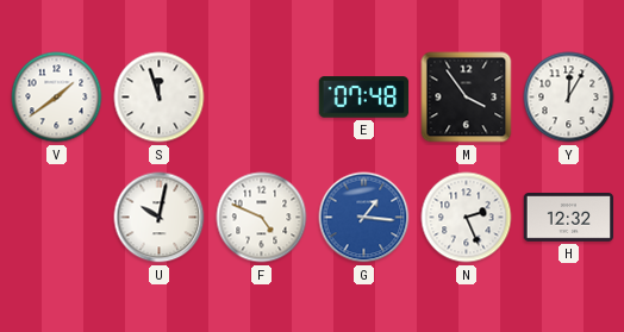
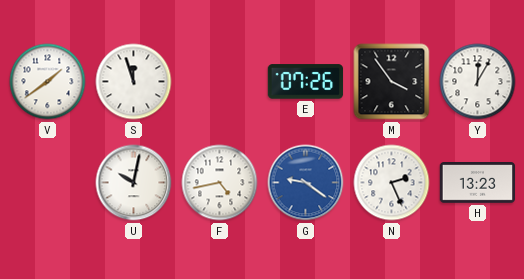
E: 07:48 -> 07:26
F: 4:49 -> 4:43
G: 1:16 -> 9:21
H: 12:32 -> 13:23
